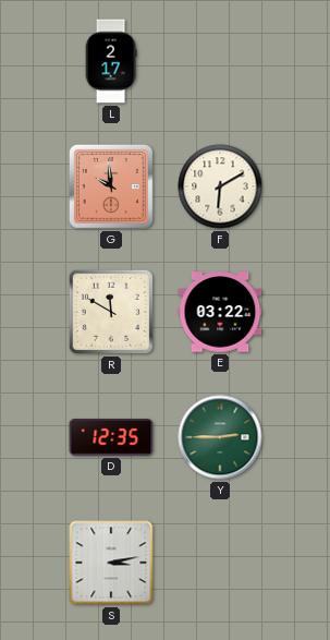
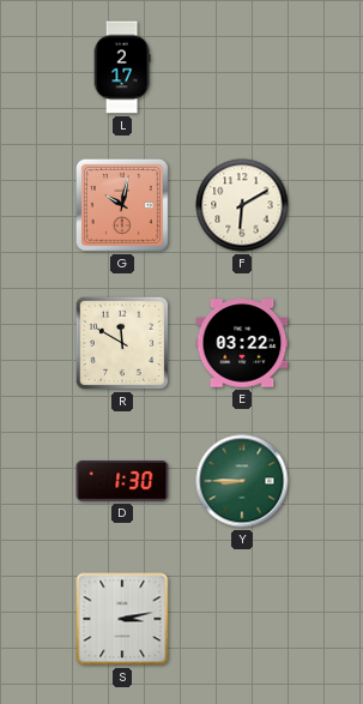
G: 9:59 -> 10:02
D: 12:35 -> 1:30
Y: 2:45 -> 8:45
